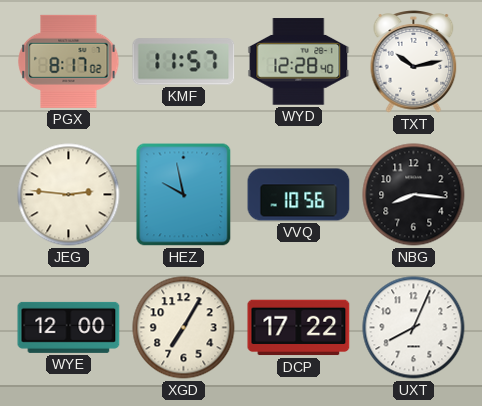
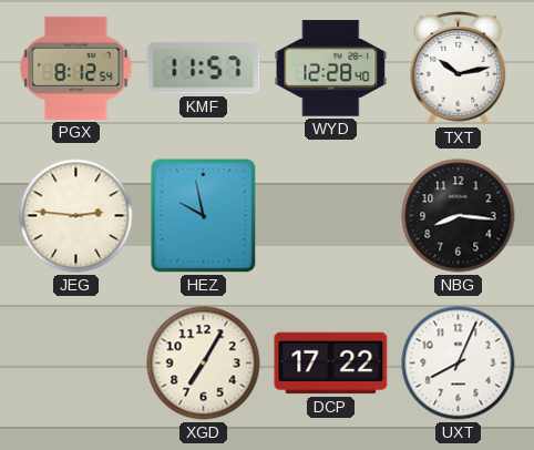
PGX: 8:17 -> 8:12
VVQ: 10:56 -> none
WYE: 12:00 -> none
